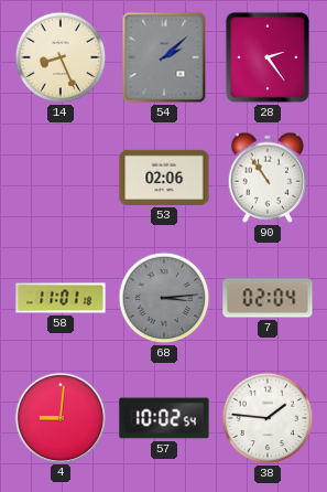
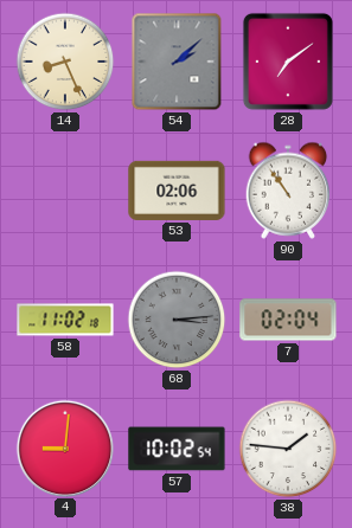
28: 2:24 -> 7:09
58: 11:01 -> 11:02
